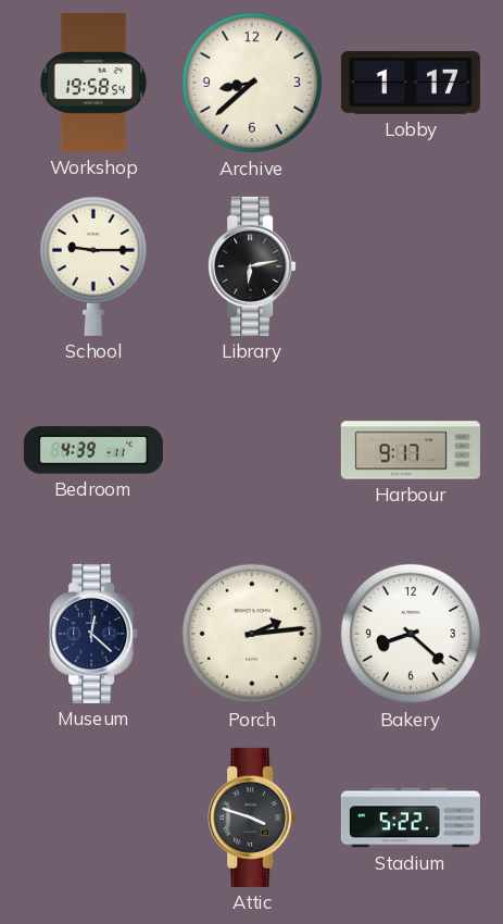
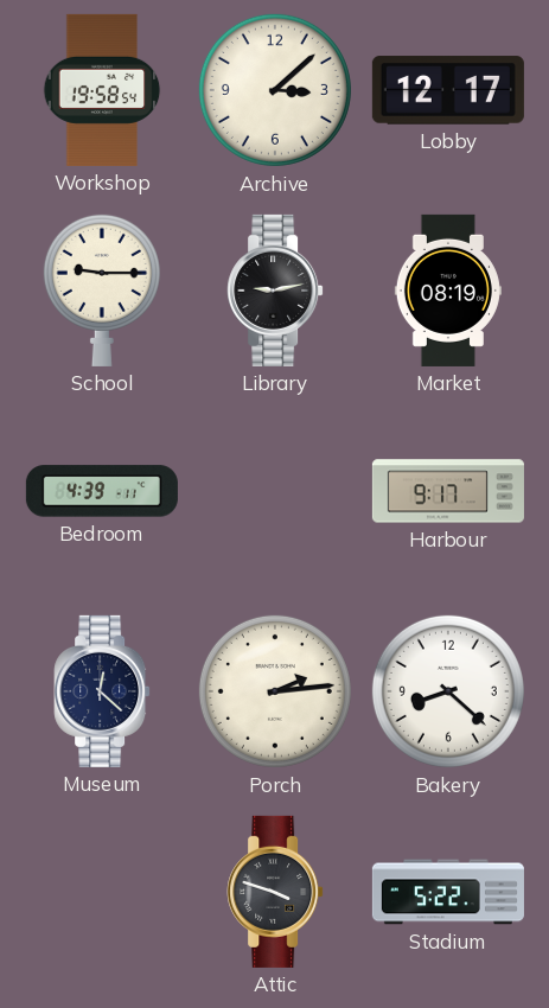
Archive: 8:38 -> 3:08
Lobby: 1:17 -> 12:17
Library: 6:13 -> 9:13
Market: none -> 08:19
